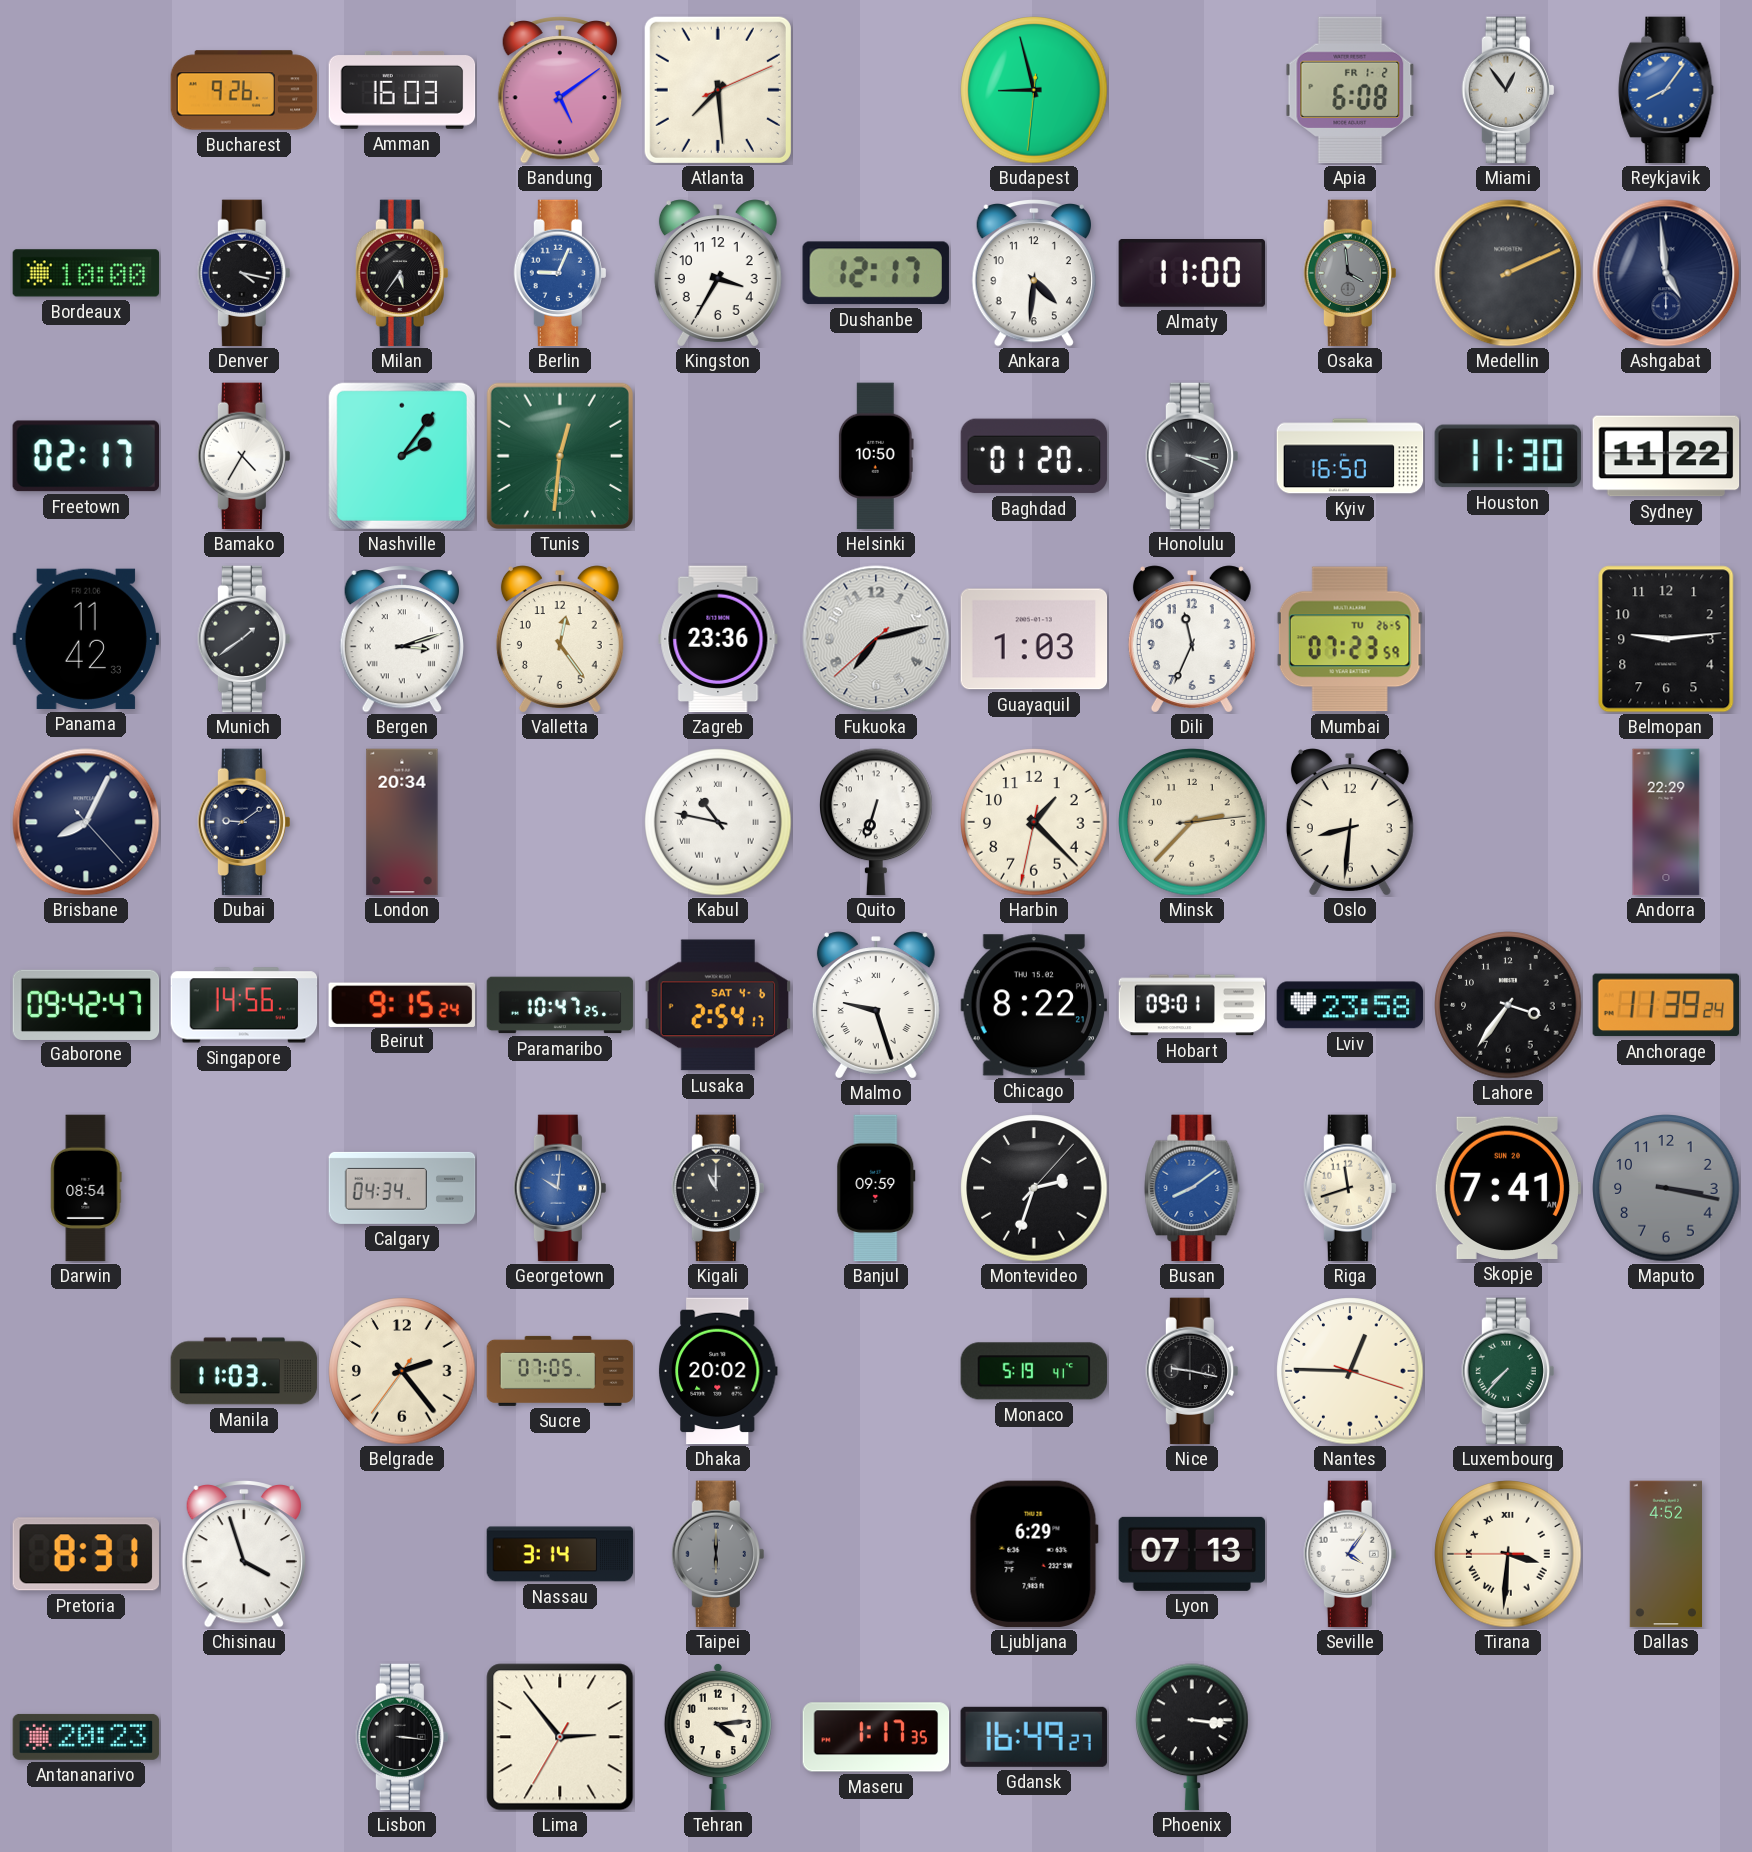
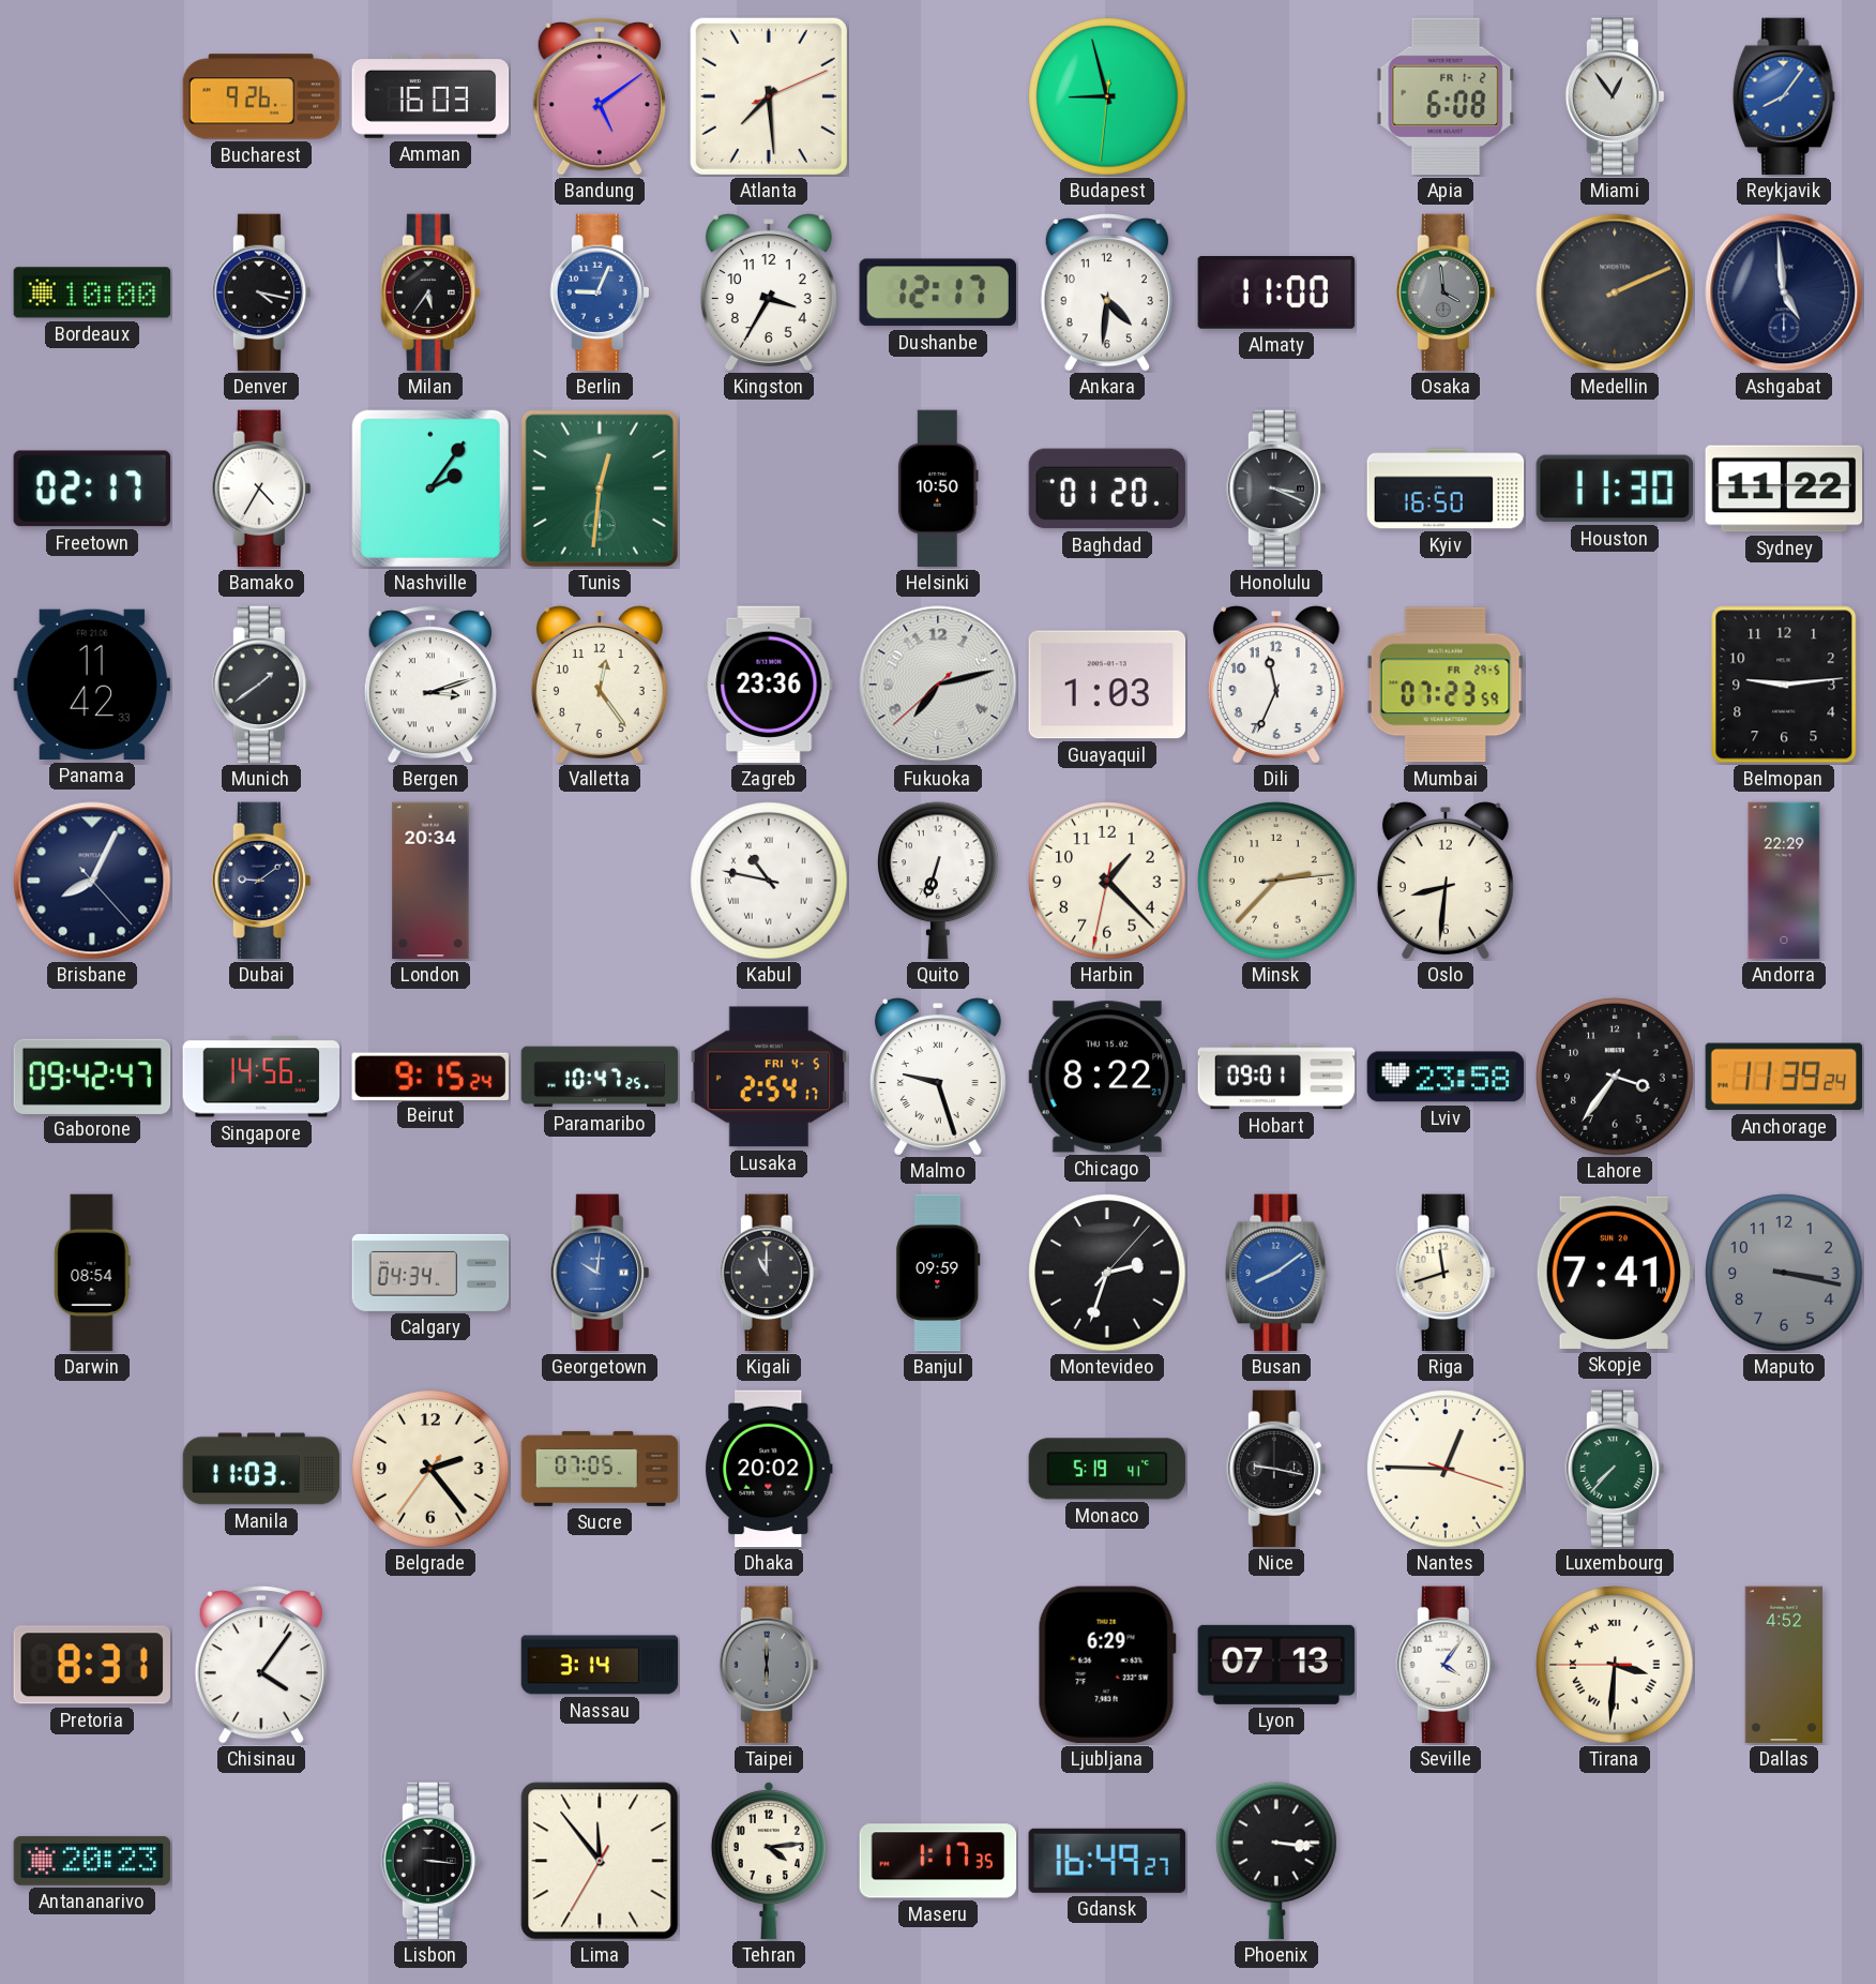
Mumbai date: TU 26-5 -> FR 29-5
Lusaka date: SAT 4-6 -> FRI 4-5
Chisinau: 3:57 -> 4:06
Lima: 2:53 -> 11:53
